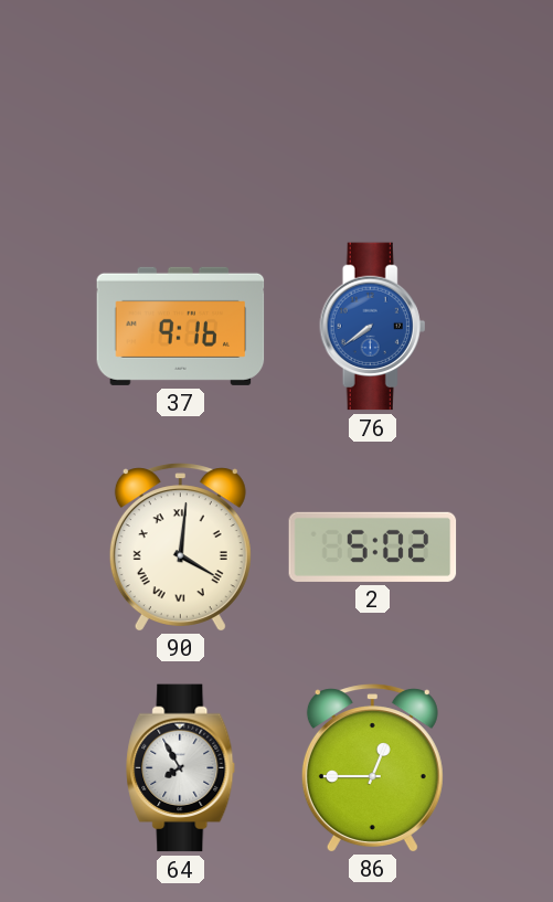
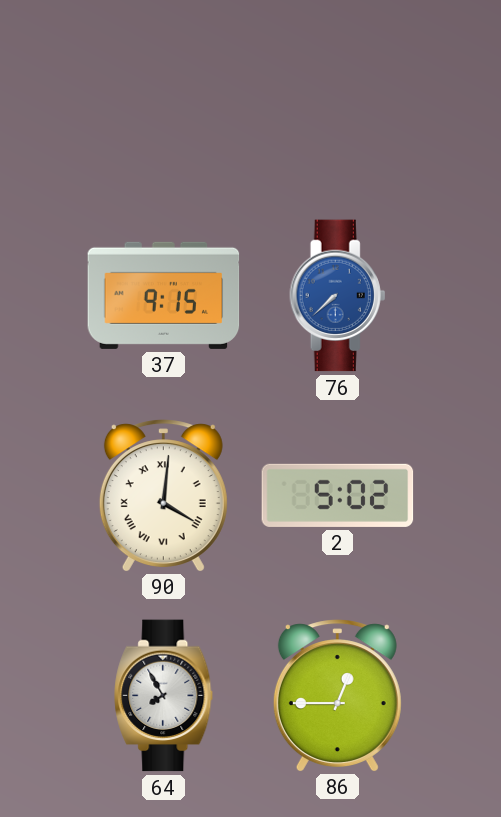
37: 9:16 -> 9:15
76: 7:39 -> 7:38
